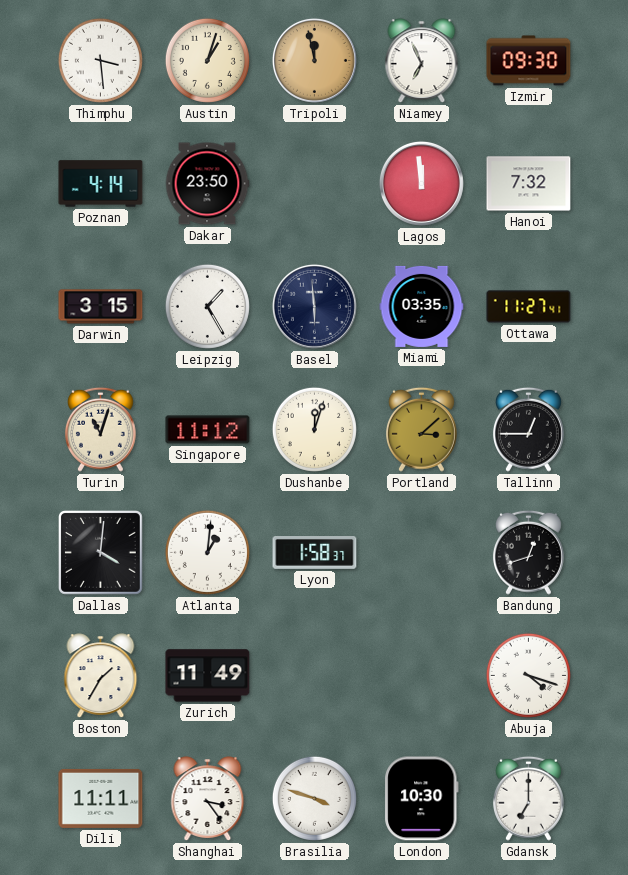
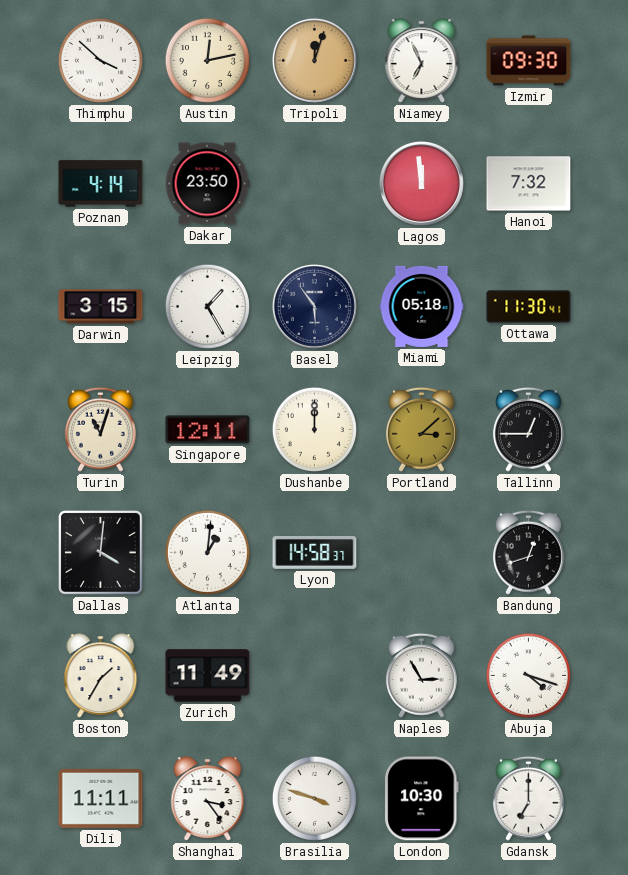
Thimphu: 3:29 -> 3:52
Austin: 1:03 -> 12:13
Tripoli: 11:58 -> 12:03
Basel: 5:59 -> 5:54
Miami: 03:35 -> 05:18
Ottawa: 11:27 -> 11:30
Singapore: 11:12 -> 12:11
Dushanbe: 12:03 -> 12:00
Lyon: 1:58 -> 14:58
Naples: none -> 2:55
